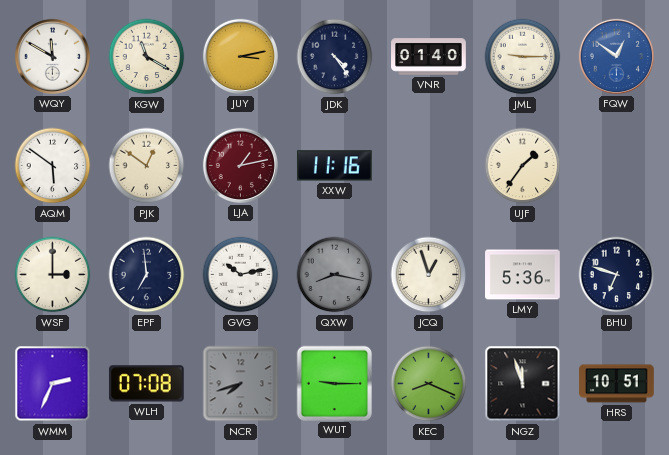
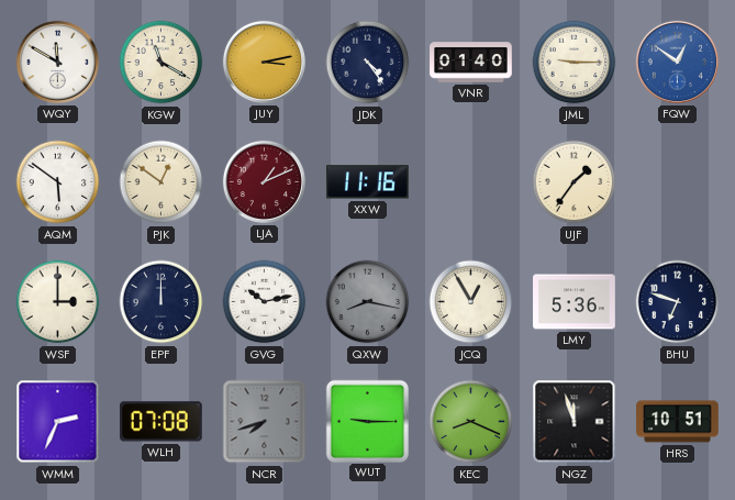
LJA: 1:13 -> 1:11
EPF: 6:59 -> 12:00
JCQ: 12:57 -> 12:55
